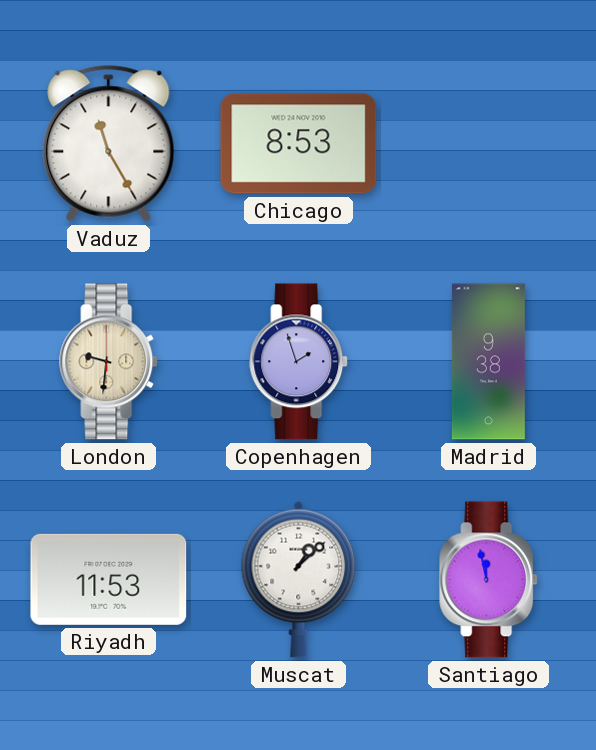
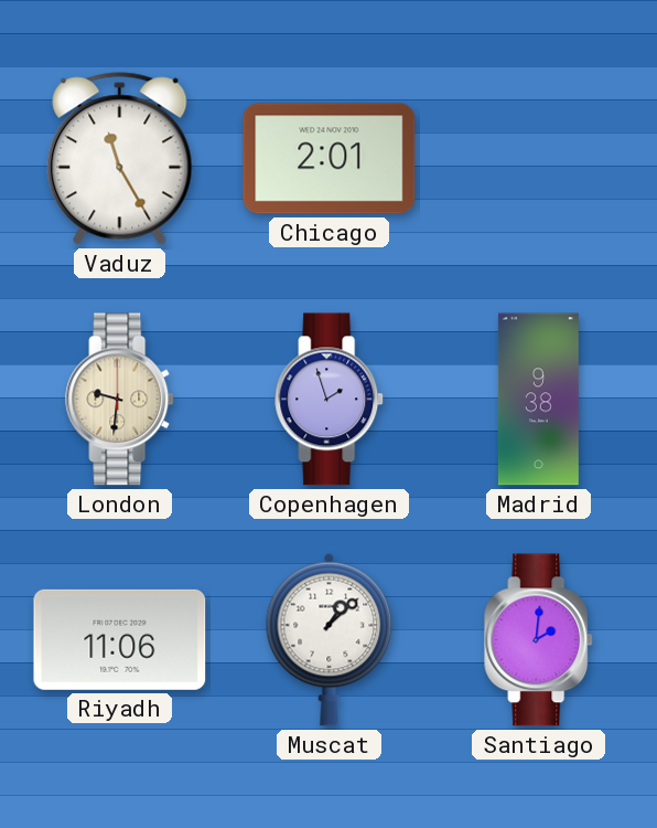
Chicago: 8:53 -> 2:01
Riyadh: 11:53 -> 11:06
Santiago: 11:58 -> 2:01
